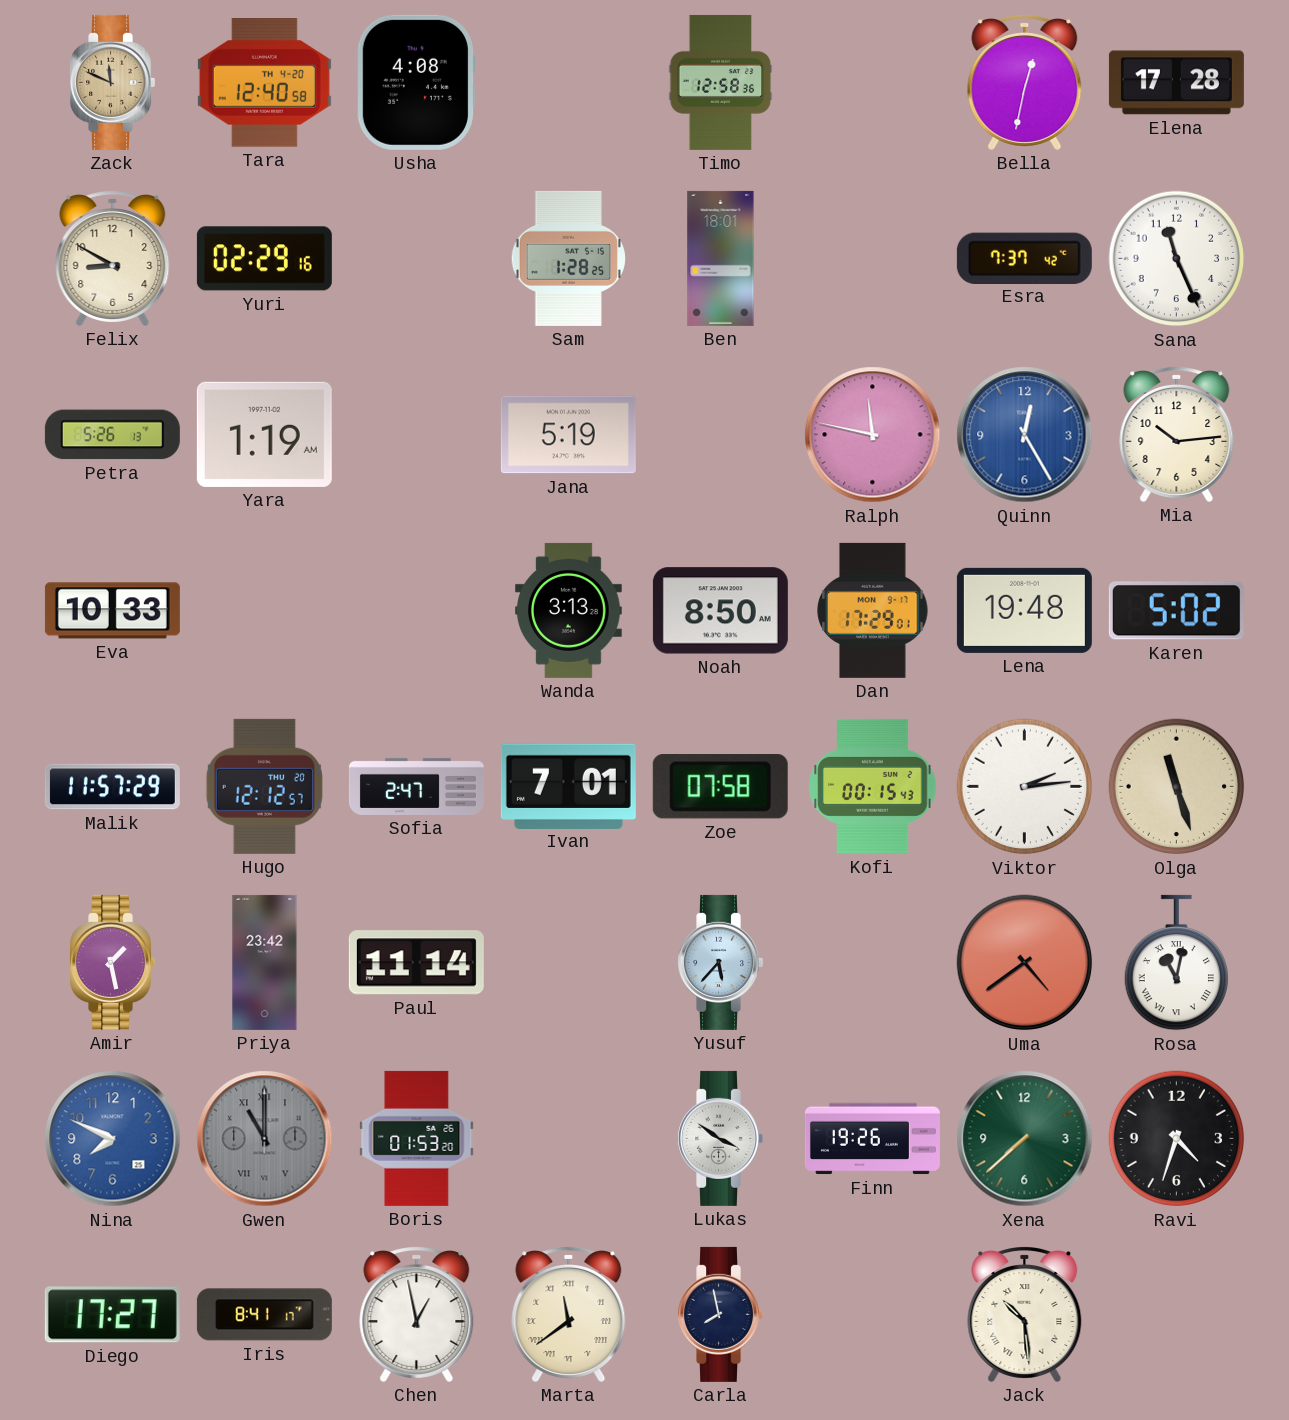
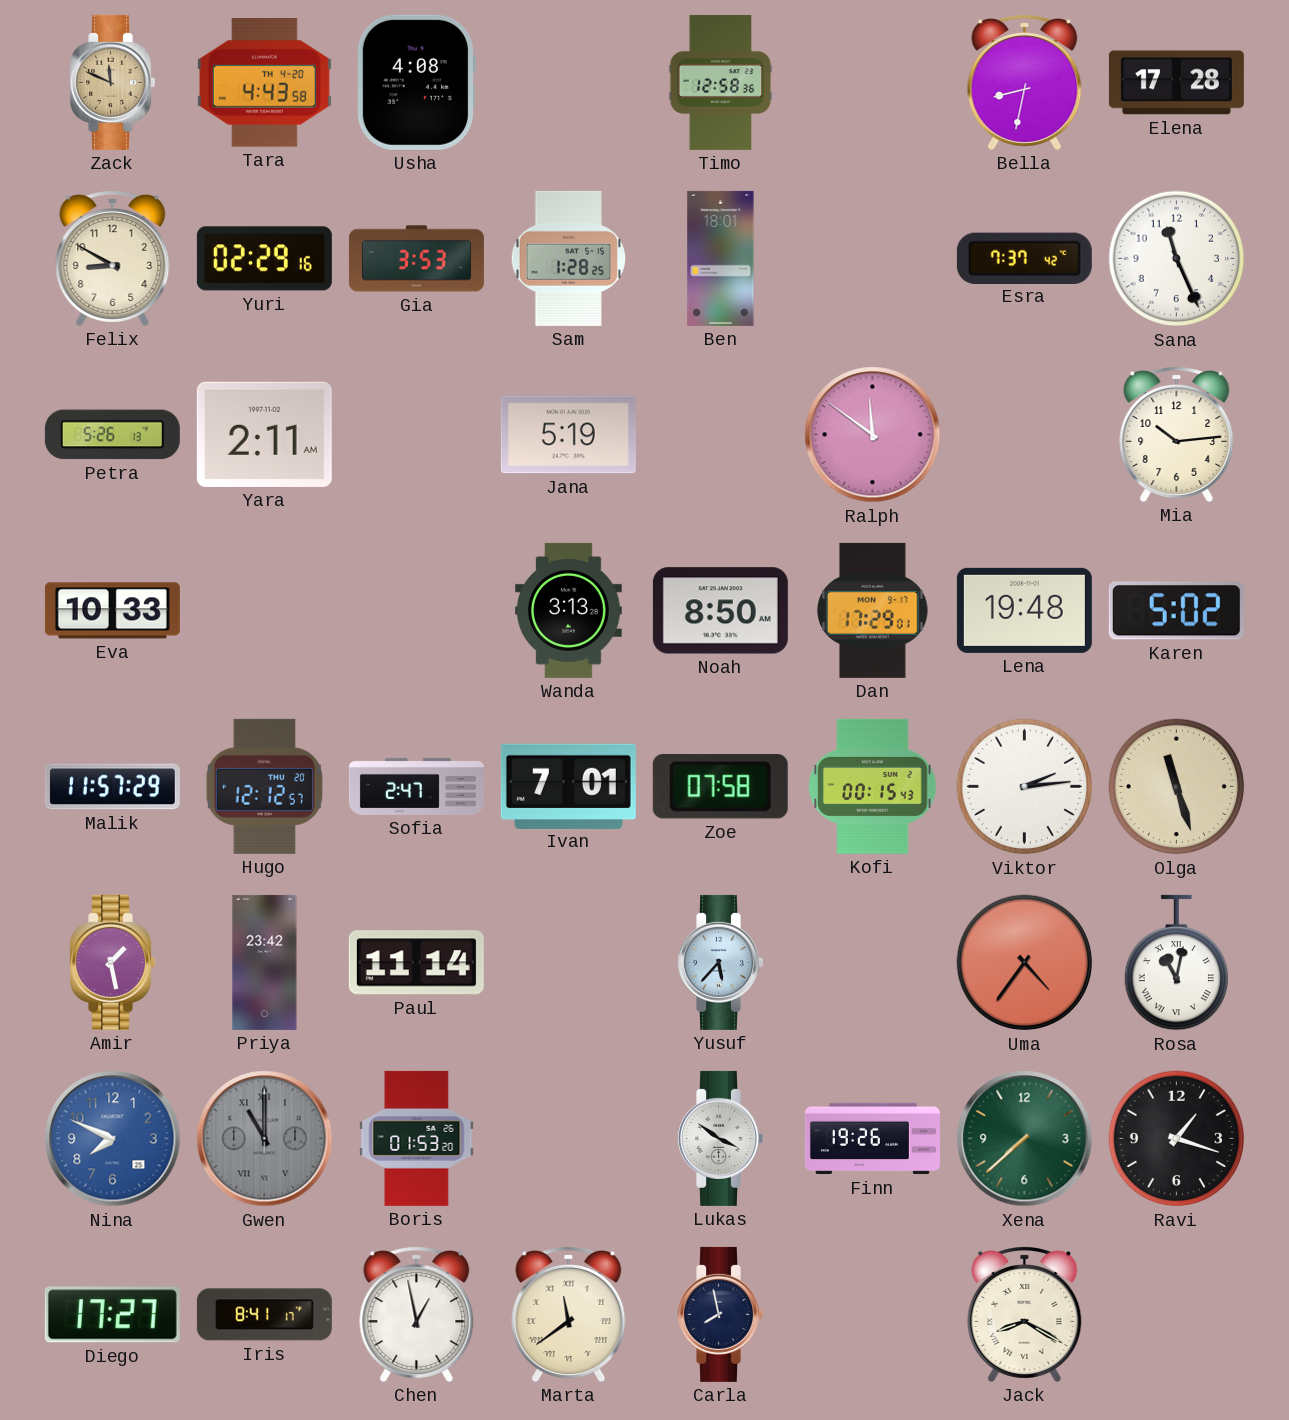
Tara: 12:40 -> 4:43
Bella: 12:32 -> 8:32
Gia: none -> 3:53
Yara: 1:19 -> 2:11
Ralph: 11:47 -> 11:51
Quinn: 12:25 -> none
Uma: 4:39 -> 4:36
Ravi: 4:33 -> 1:18
Jack: 10:29 -> 8:20
